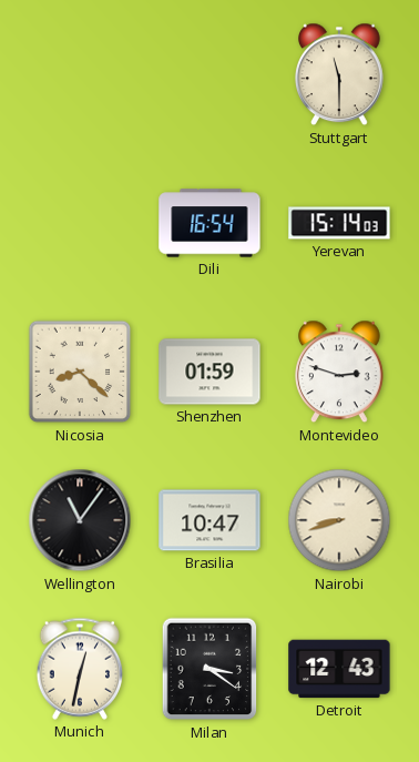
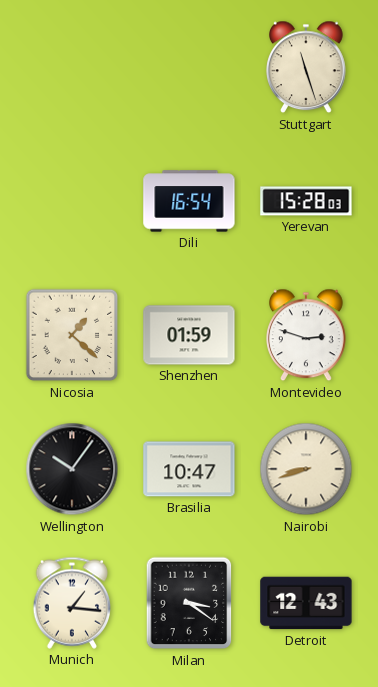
Stuttgart: 11:30 -> 11:27
Yerevan: 15:14 -> 15:28
Nicosia: 8:22 -> 1:22
Wellington: 11:06 -> 10:06
Munich: 12:32 -> 1:16
